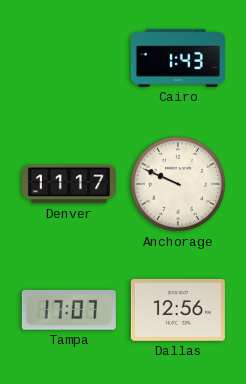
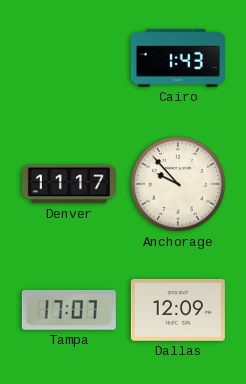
Anchorage: 9:49 -> 9:53
Dallas: 12:56 -> 12:09
